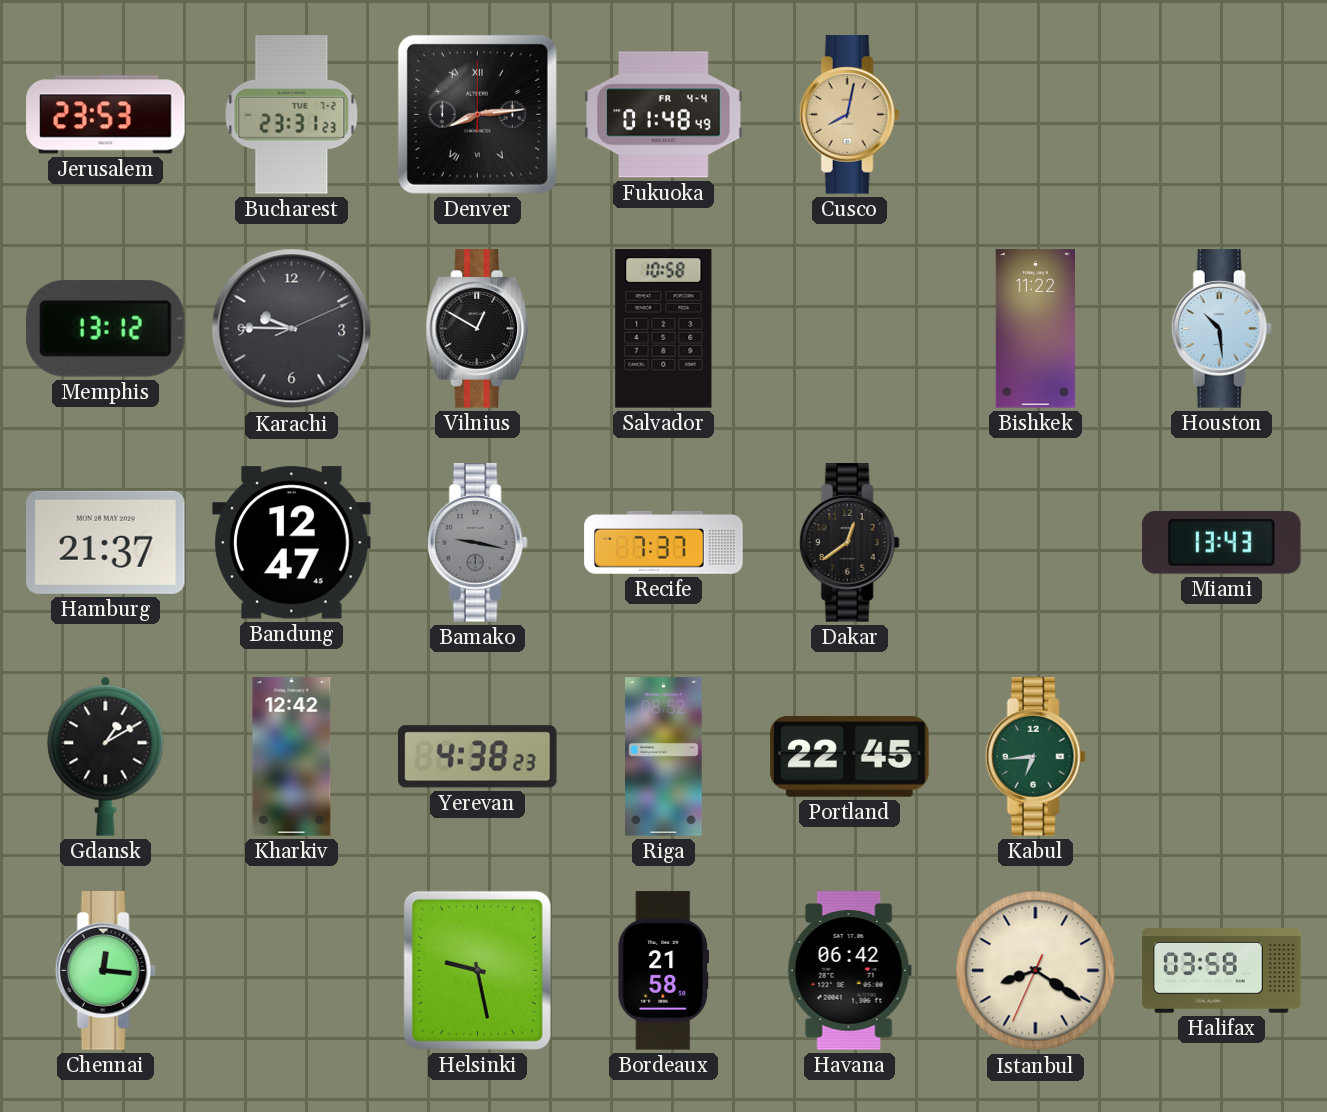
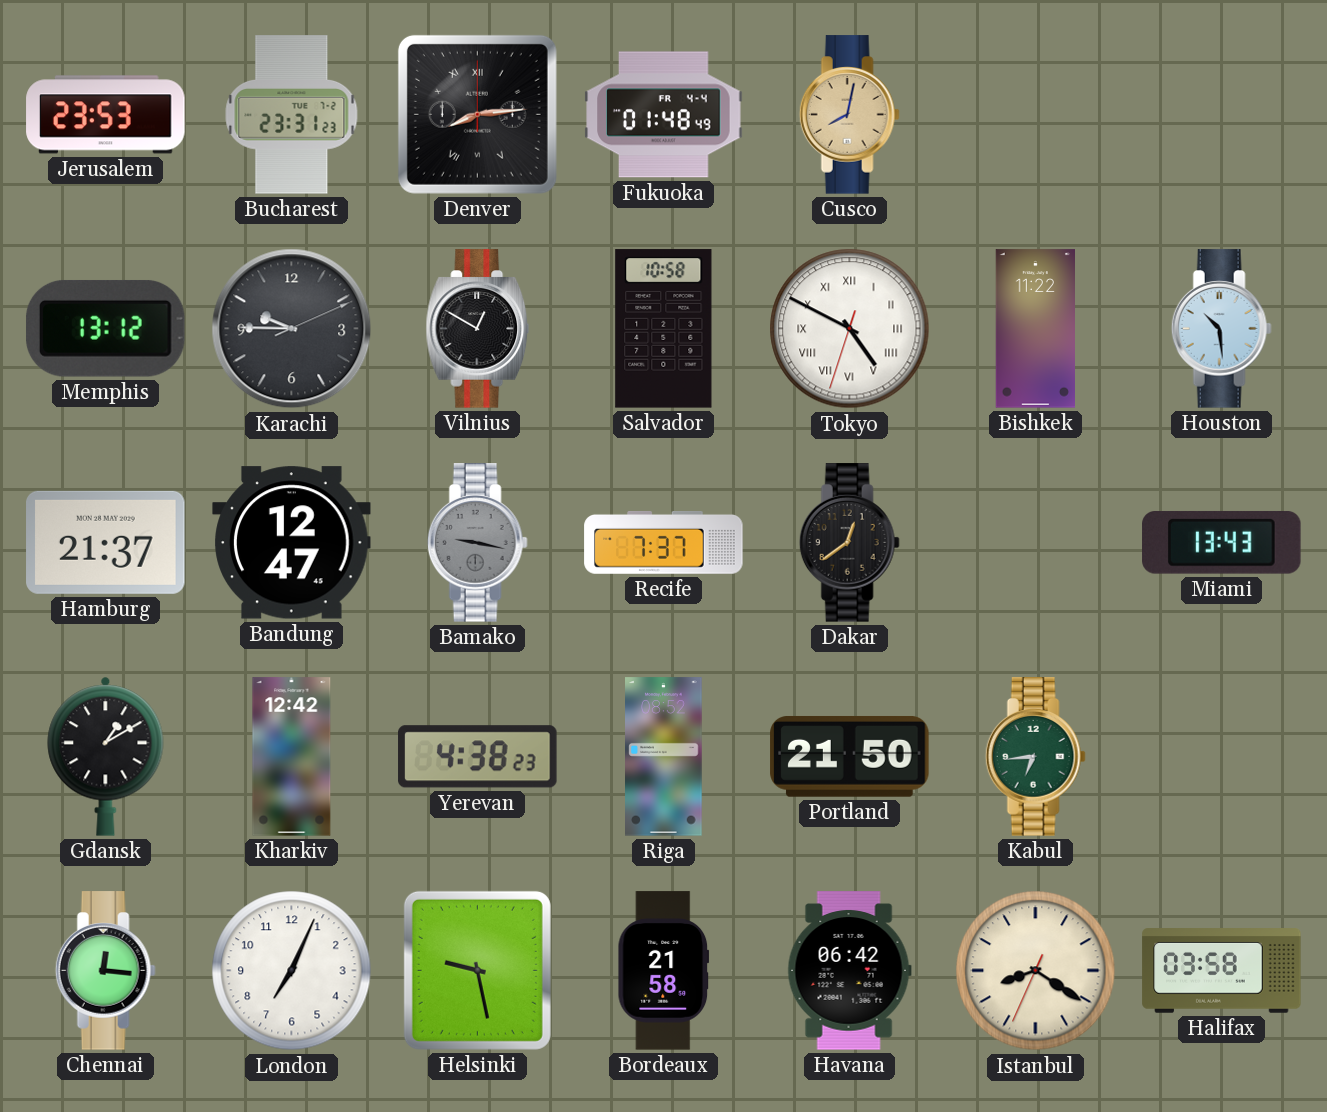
Tokyo: none -> 4:49
Portland: 22:45 -> 21:50
London: none -> 7:04
